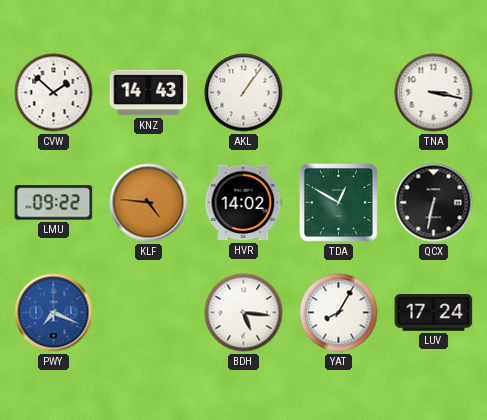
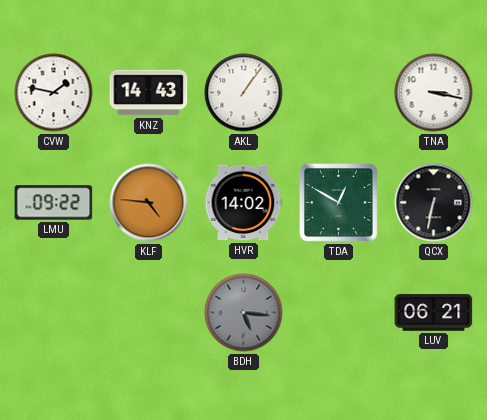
CVW: 1:52 -> 1:47
PWY: 7:19 -> none
BDH dial: white -> grey
YAT: 8:05 -> none
LUV: 17:24 -> 06:21
